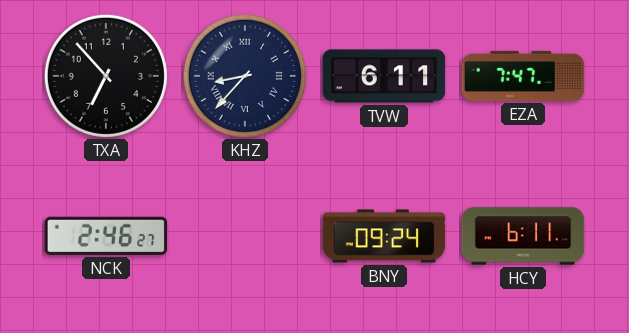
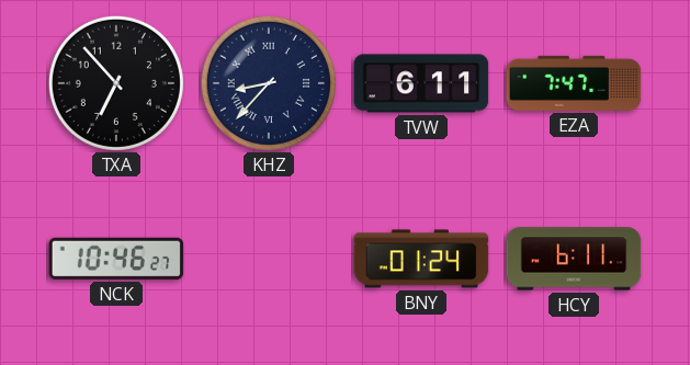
NCK: 2:46 -> 10:46
BNY: 09:24 -> 01:24
